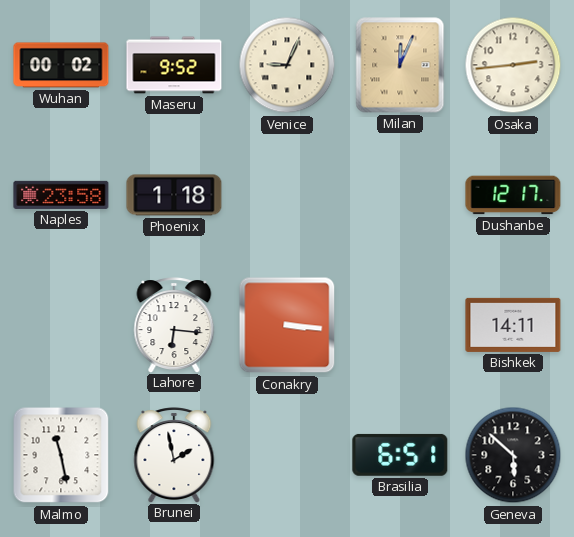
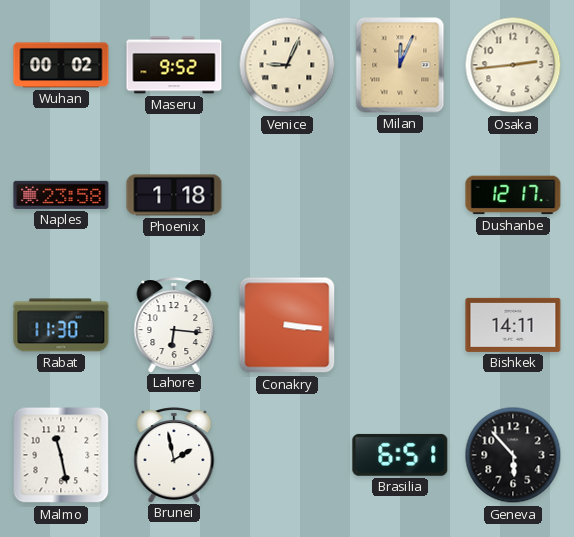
Rabat: none -> 11:30
Geneva: 5:52 -> 5:53
